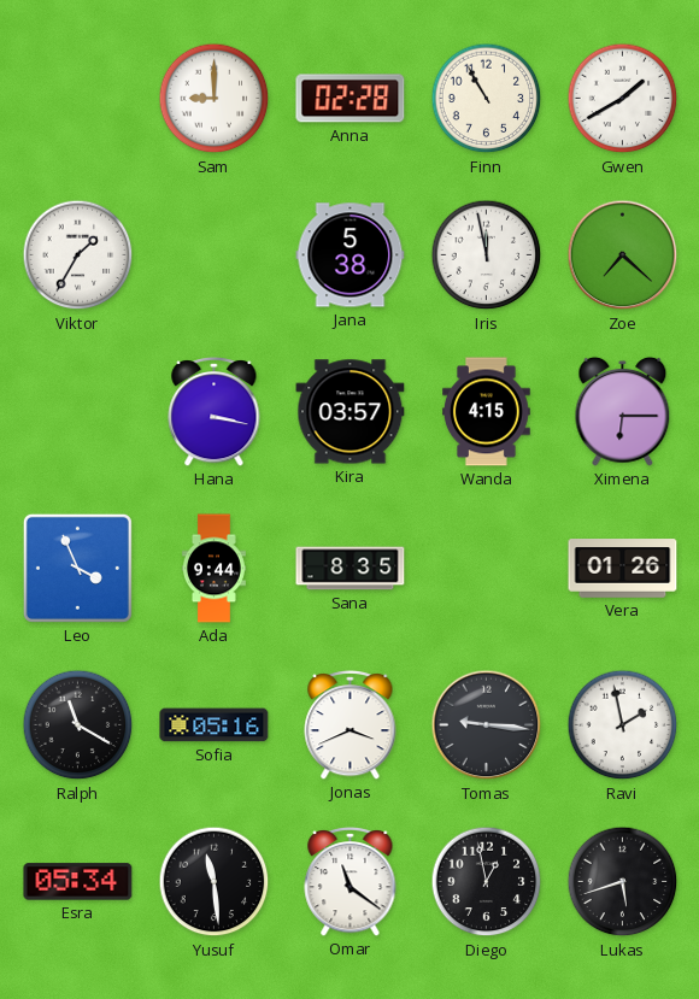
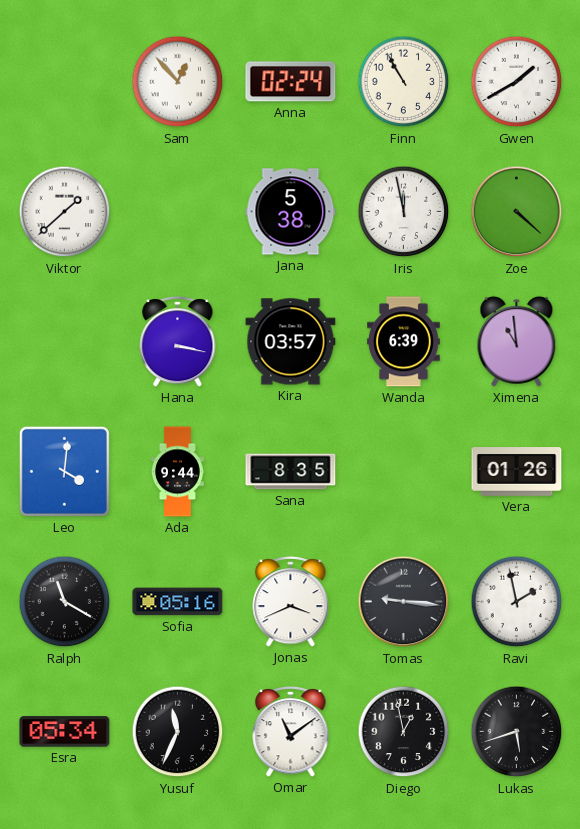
Sam: 9:00 -> 12:53
Anna: 02:28 -> 02:24
Viktor: 1:35 -> 1:38
Zoe: 7:22 -> 4:22
Wanda: 4:15 -> 6:39
Ximena: 6:15 -> 10:59
Leo: 3:56 -> 4:01
Yusuf: 11:29 -> 11:34
Omar: 11:21 -> 11:09
